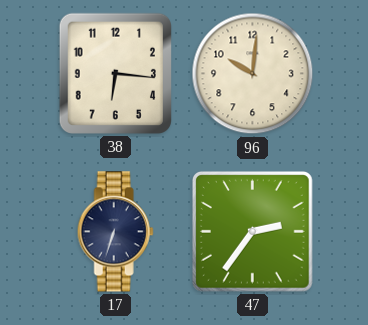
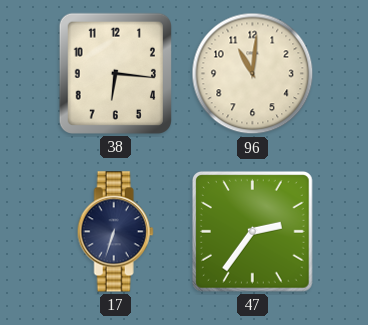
96: 10:01 -> 11:01
